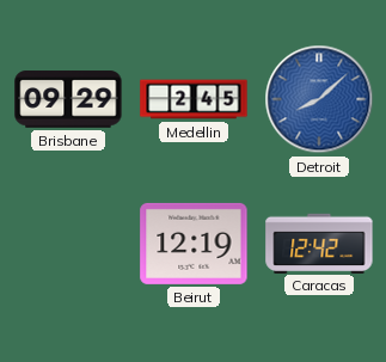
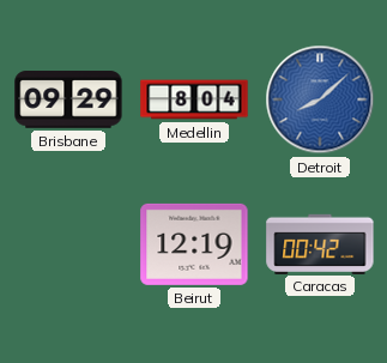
Medellin: 2:45 -> 8:04
Caracas: 12:42 -> 00:42
